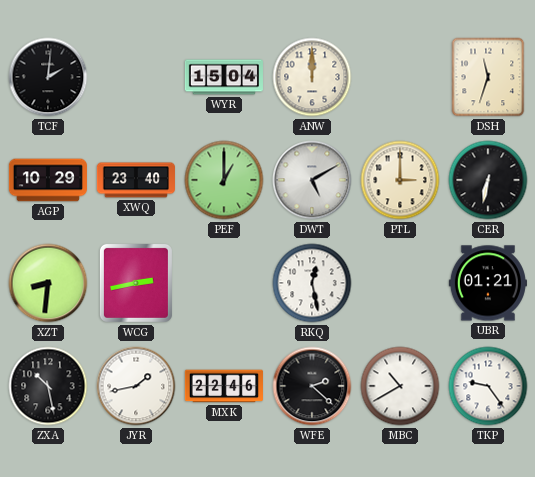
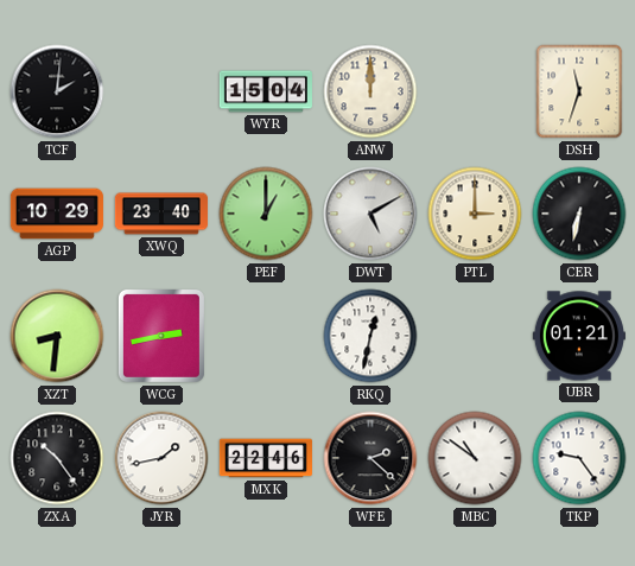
RKQ: 12:28 -> 12:32
ZXA: 10:28 -> 10:24
MBC: 10:40 -> 10:51
